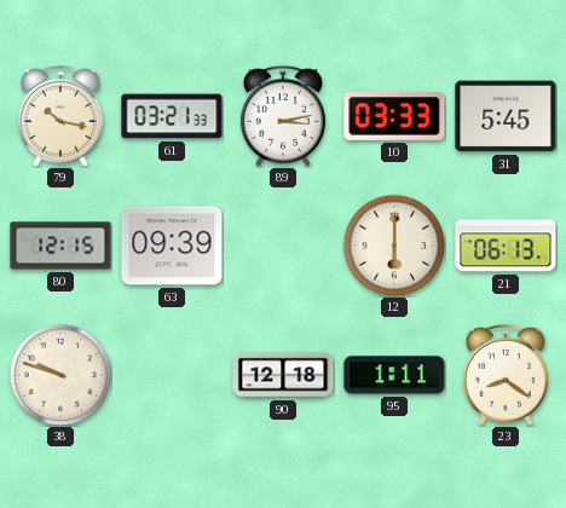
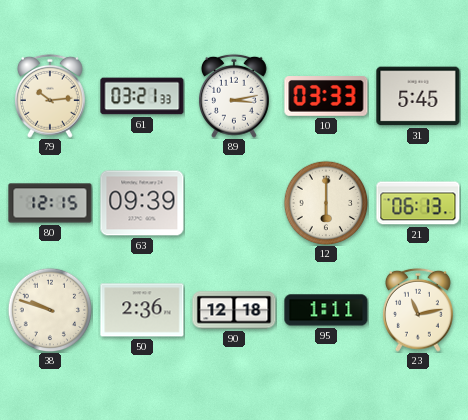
79: 10:17 -> 10:14
50: none -> 2:36
23: 8:21 -> 11:13
